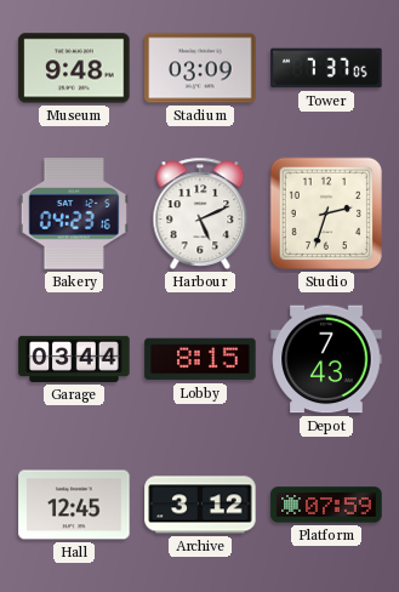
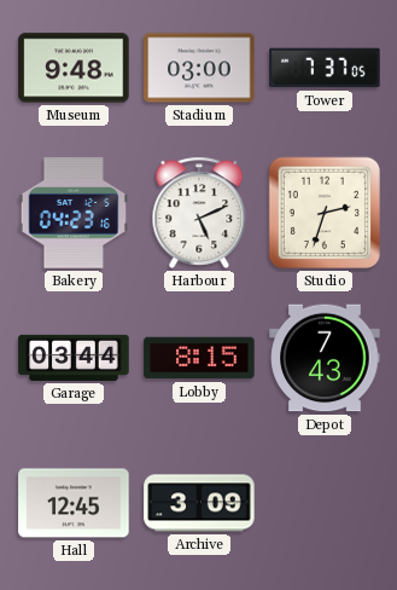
Stadium: 03:09 -> 03:00
Archive: 3:12 -> 3:09
Platform: 07:59 -> none
